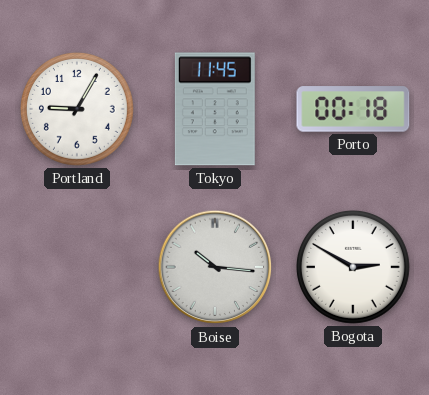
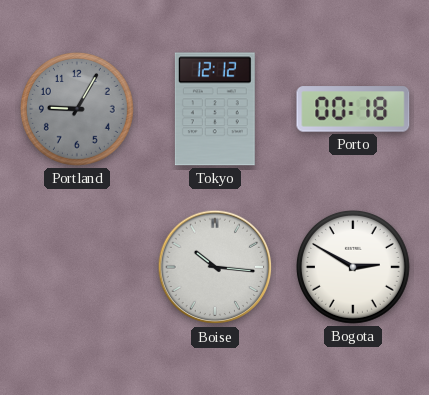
Portland dial: white -> grey
Tokyo: 11:45 -> 12:12
